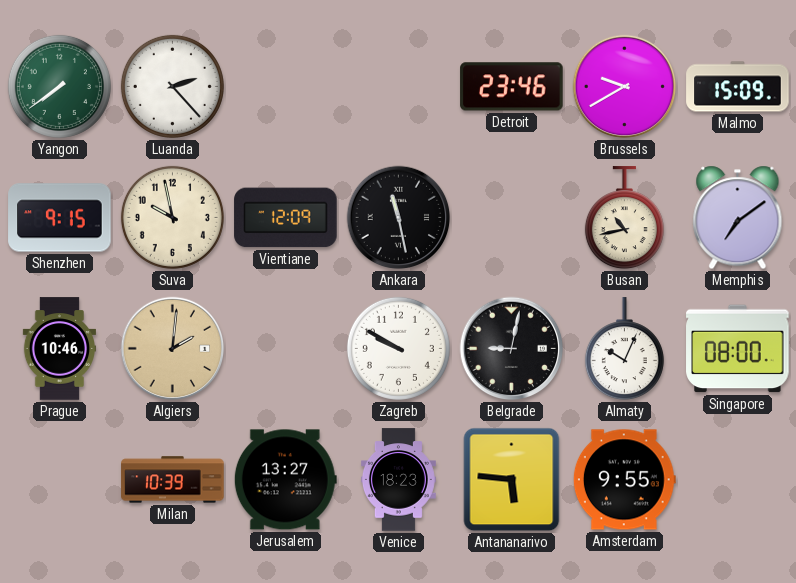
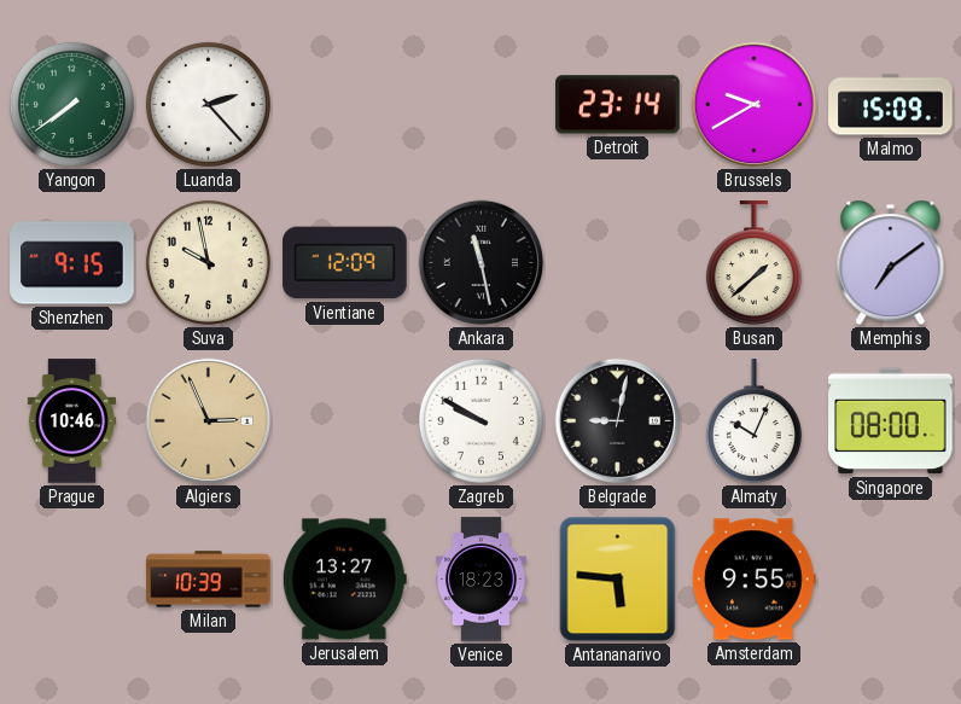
Detroit: 23:46 -> 23:14
Busan: 10:43 -> 1:38
Algiers: 2:01 -> 2:56
